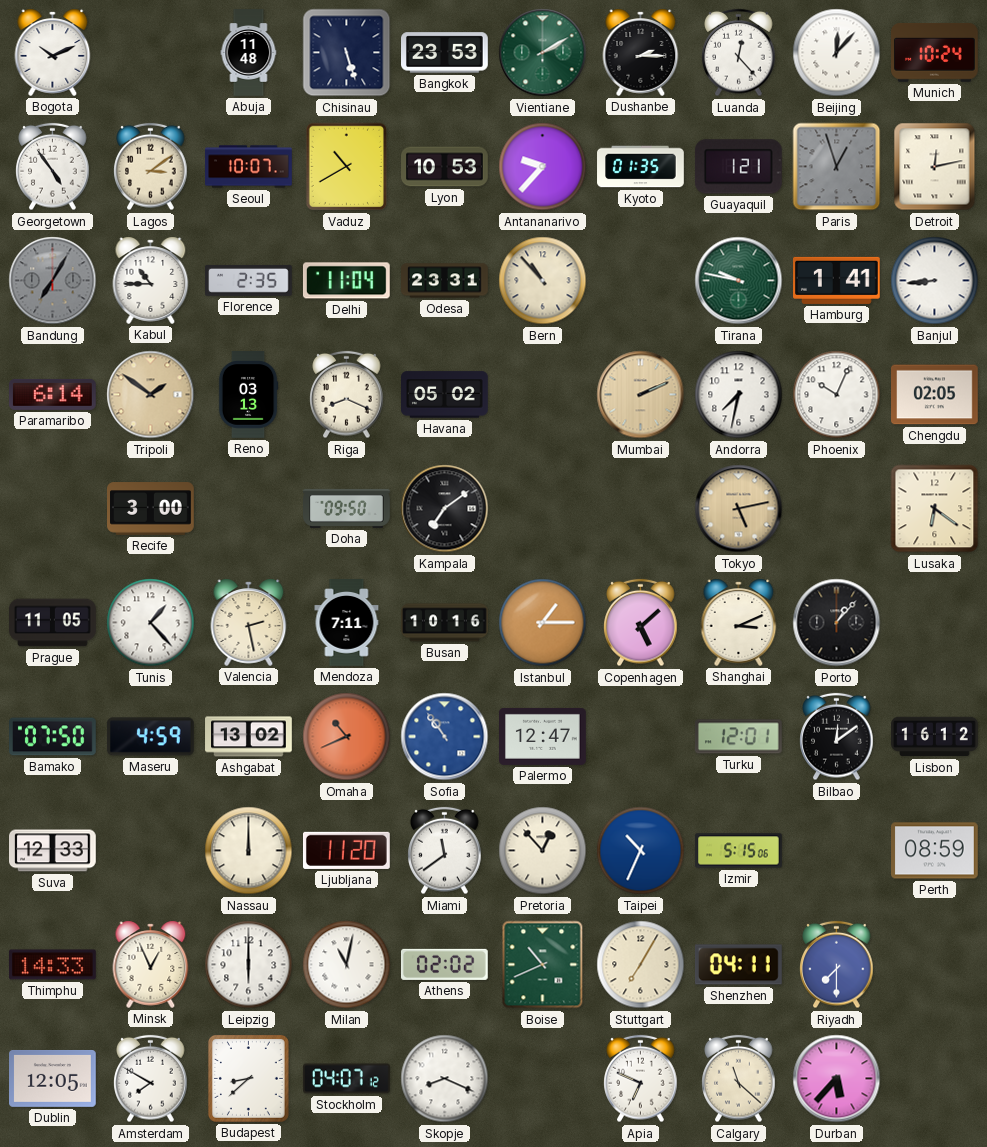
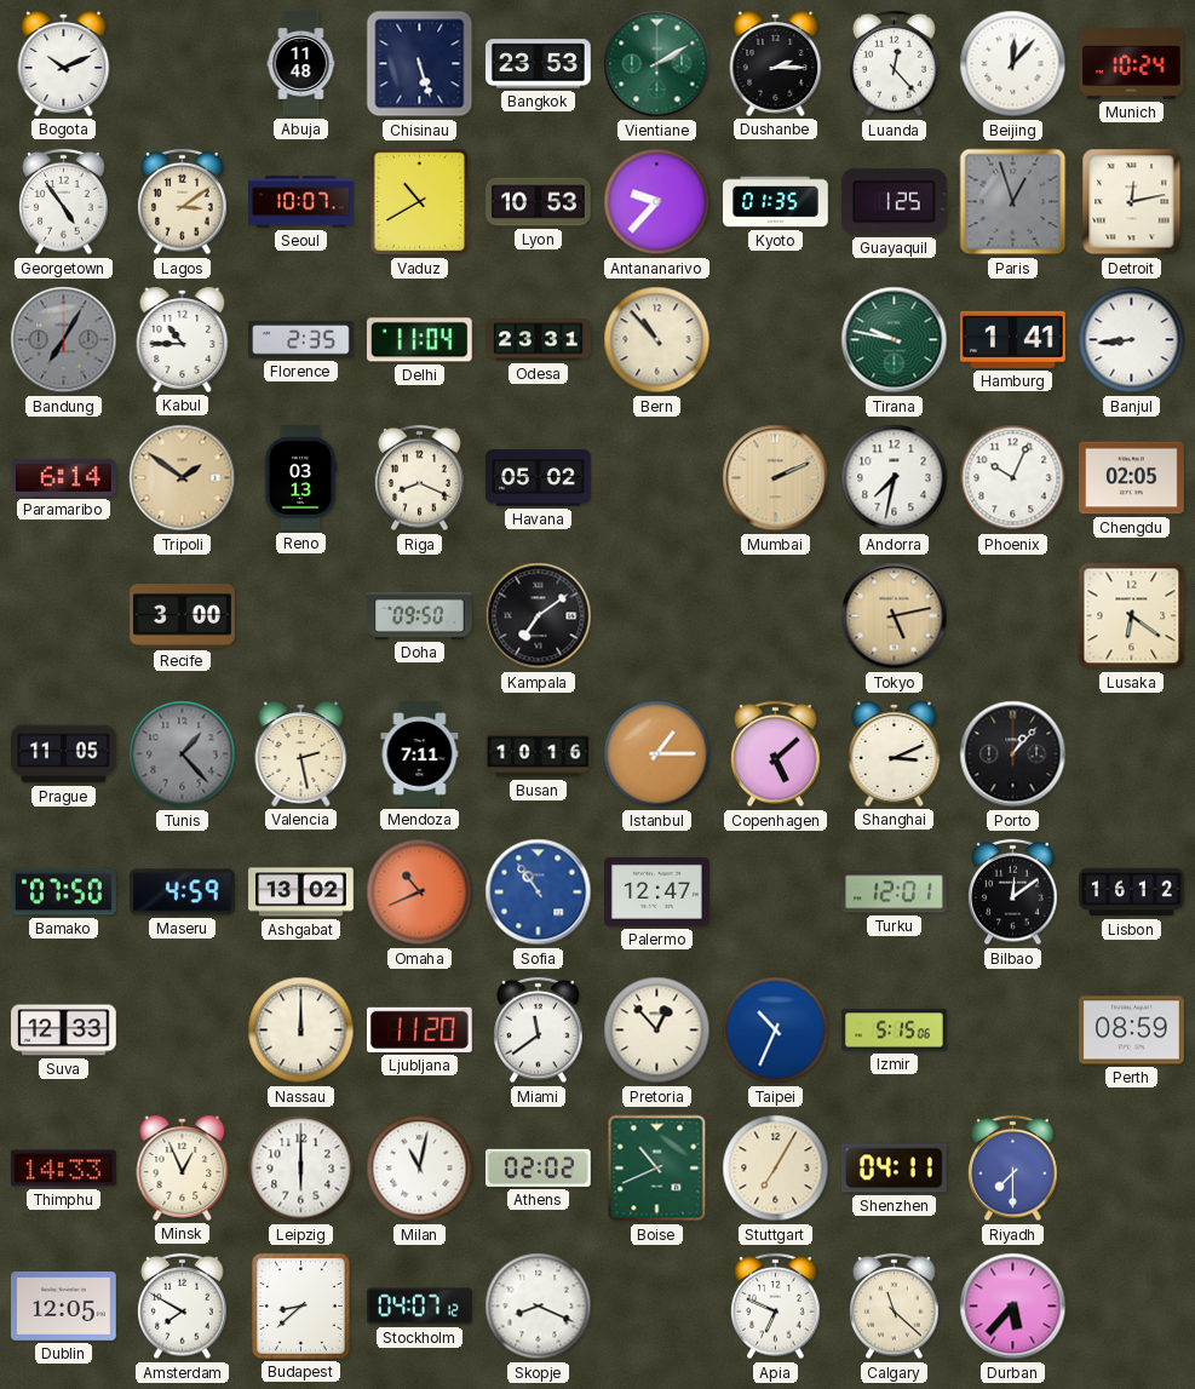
Guayaquil: 1:21 -> 1:25
Tunis dial: white -> grey
